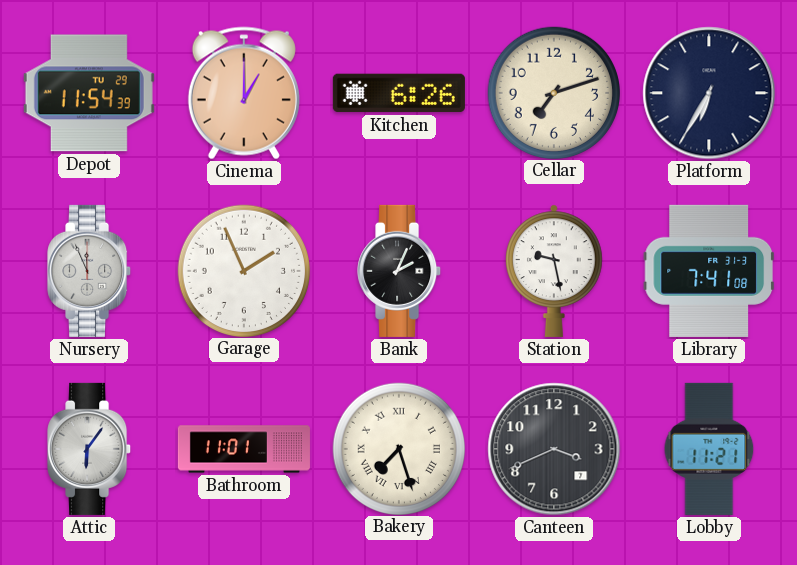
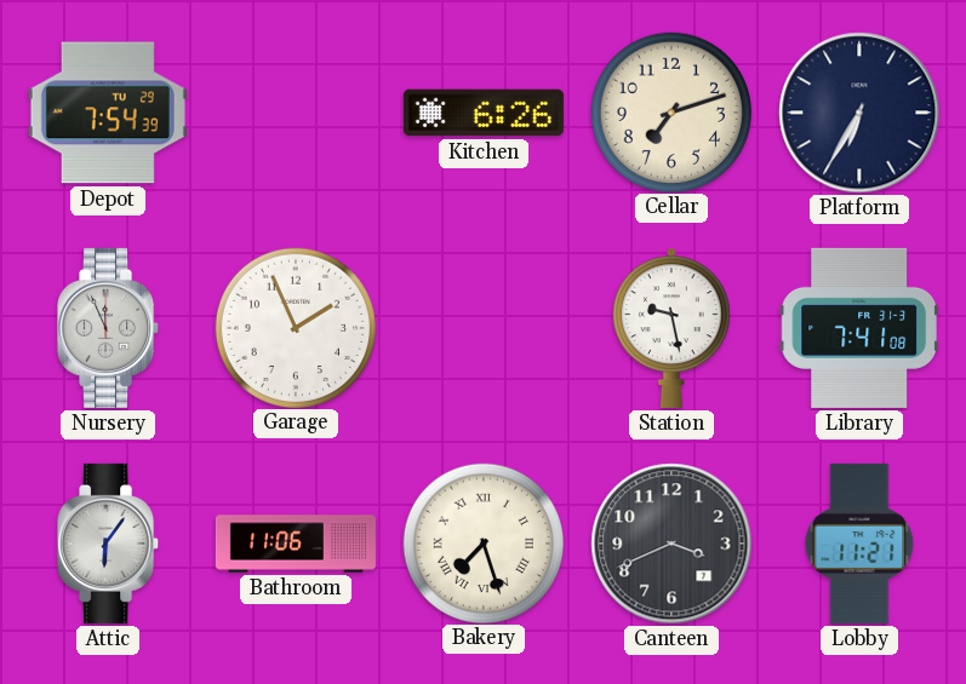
Depot: 11:54 -> 7:54
Cinema: 1:00 -> none
Bank: 2:04 -> none
Bathroom: 11:01 -> 11:06
